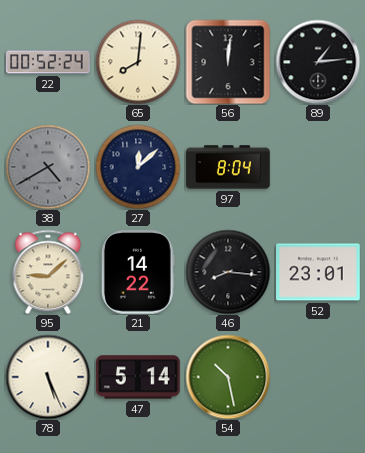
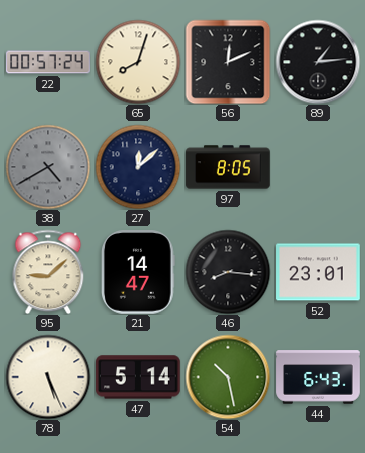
22: 00:52 -> 00:57
65: 8:01 -> 8:03
56: 12:01 -> 12:11
97: 8:04 -> 8:05
21: 14:22 -> 14:47
44: none -> 6:43
